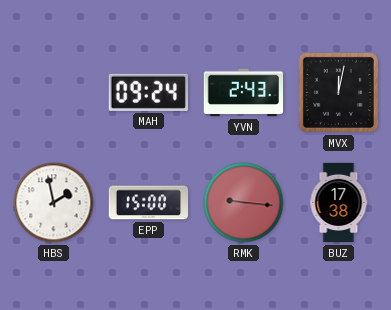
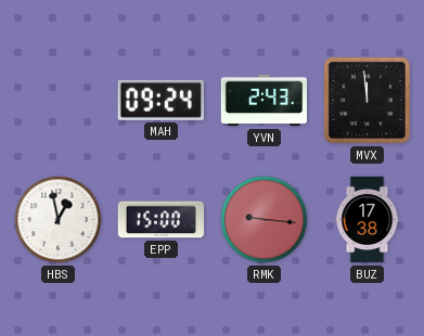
MVX: 12:02 -> 11:59
HBS: 1:58 -> 12:58
